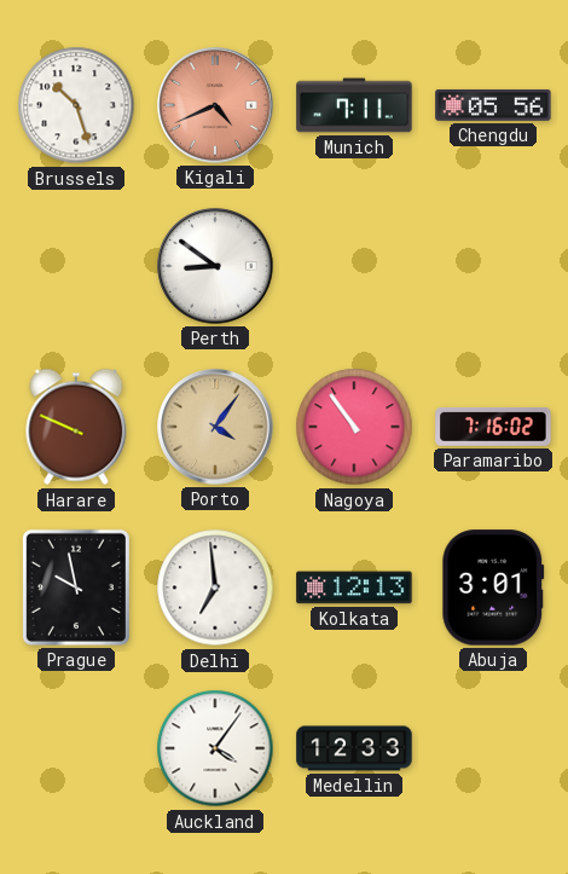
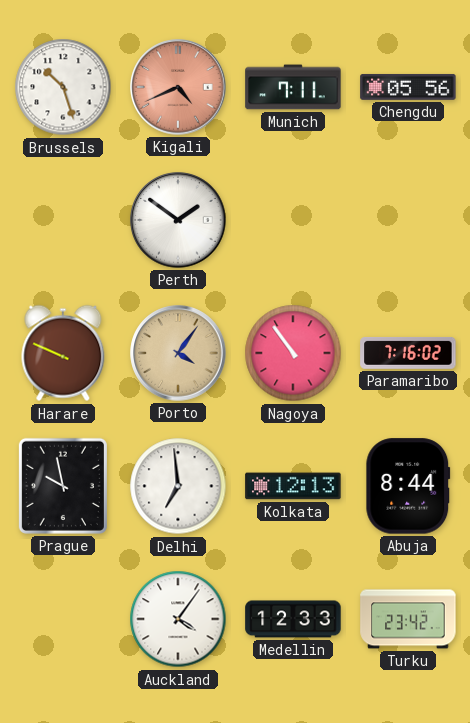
Perth: 8:51 -> 1:51
Abuja: 3:01 -> 8:44
Turku: none -> 23:42
